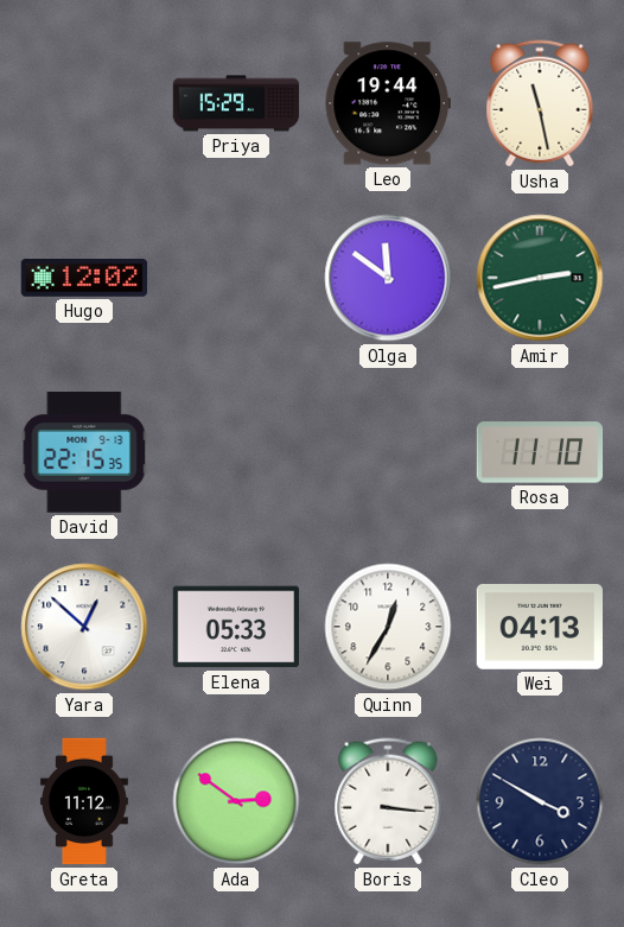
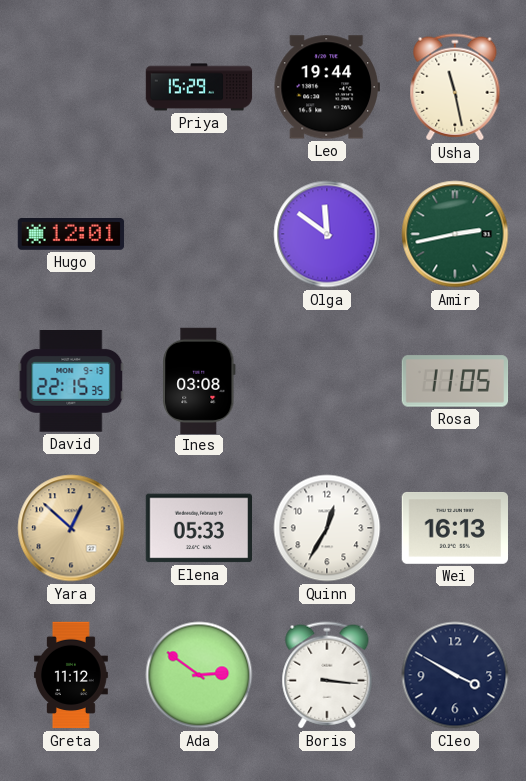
Hugo: 12:02 -> 12:01
Ines: none -> 03:08
Rosa: 11:10 -> 11:05
Yara dial: white -> champagne
Wei: 04:13 -> 16:13
